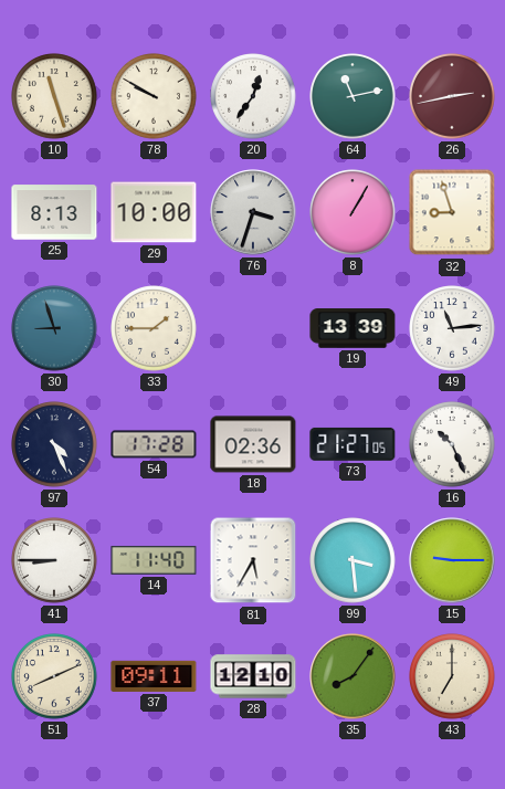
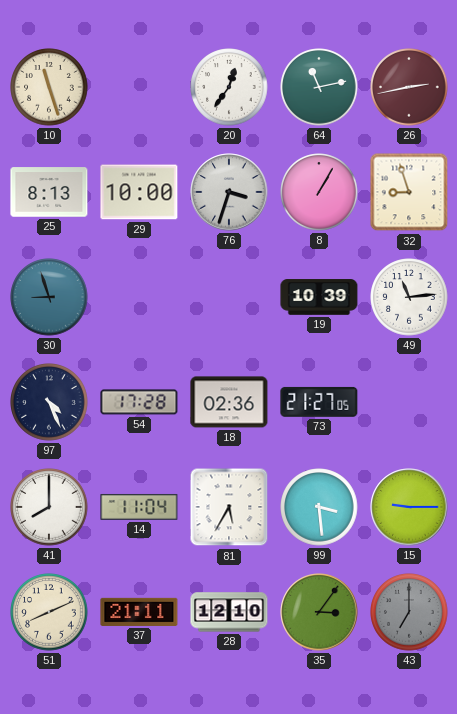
78: 9:50 -> none
33: 1:45 -> none
19: 13:39 -> 10:39
16: 10:26 -> none
41: 8:45 -> 8:00
14: 11:40 -> 11:04
37: 09:11 -> 21:11
35: 8:06 -> 3:06
43 dial: cream -> grey
